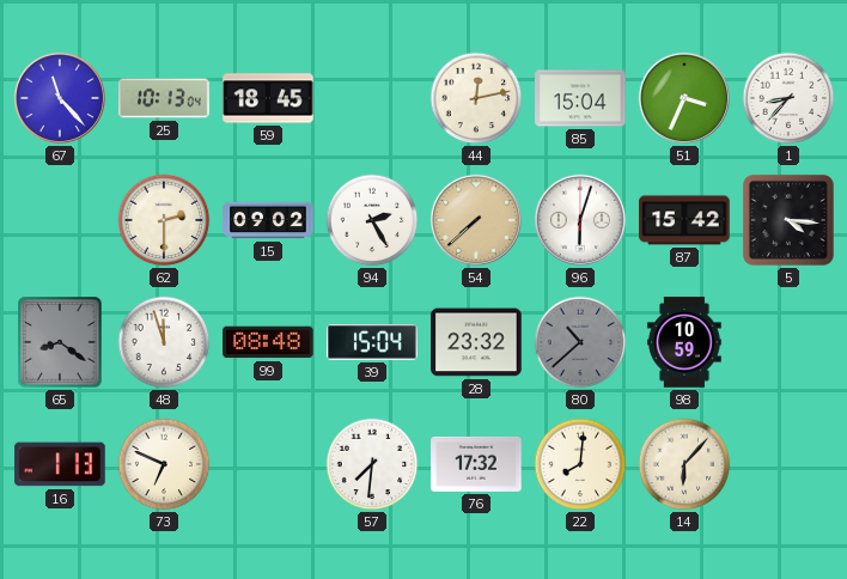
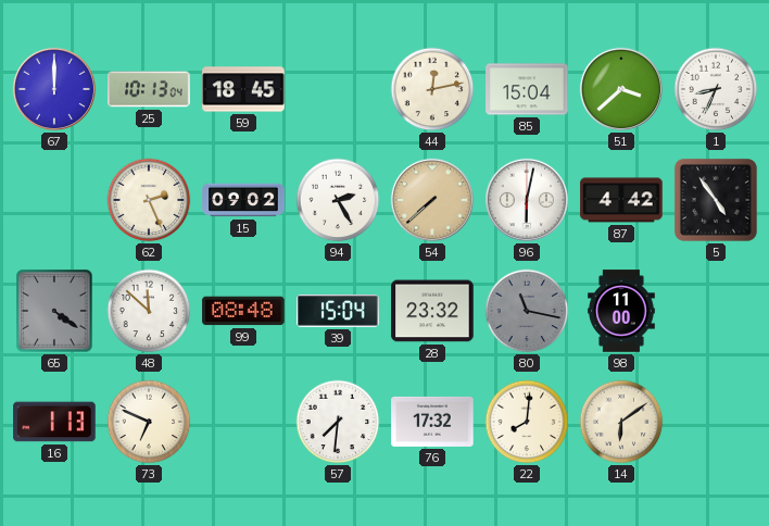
67: 11:23 -> 12:00
51: 3:34 -> 3:38
1: 8:37 -> 8:34
62: 2:30 -> 2:26
96: 6:03 -> 6:02
87: 15:42 -> 4:42
5: 4:16 -> 4:54
65: 8:21 -> 4:21
48: 11:57 -> 11:52
80: 10:38 -> 11:17
98: 10:59 -> 11:00
14: 6:07 -> 6:09
